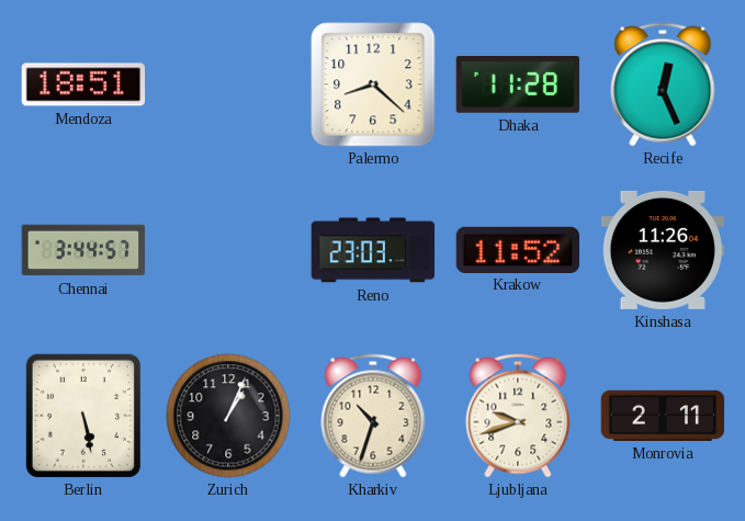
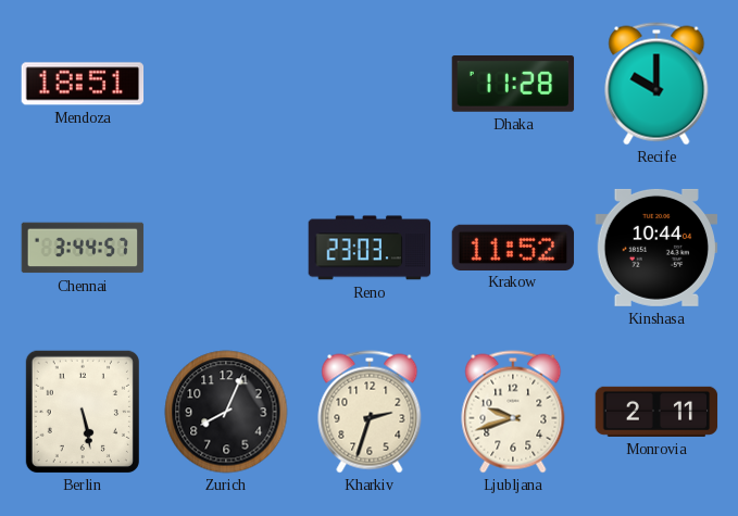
Palermo: 8:22 -> none
Recife: 12:26 -> 10:00
Kinshasa: 11:26 -> 10:44
Zurich: 1:04 -> 8:04
Kharkiv: 10:33 -> 2:33
